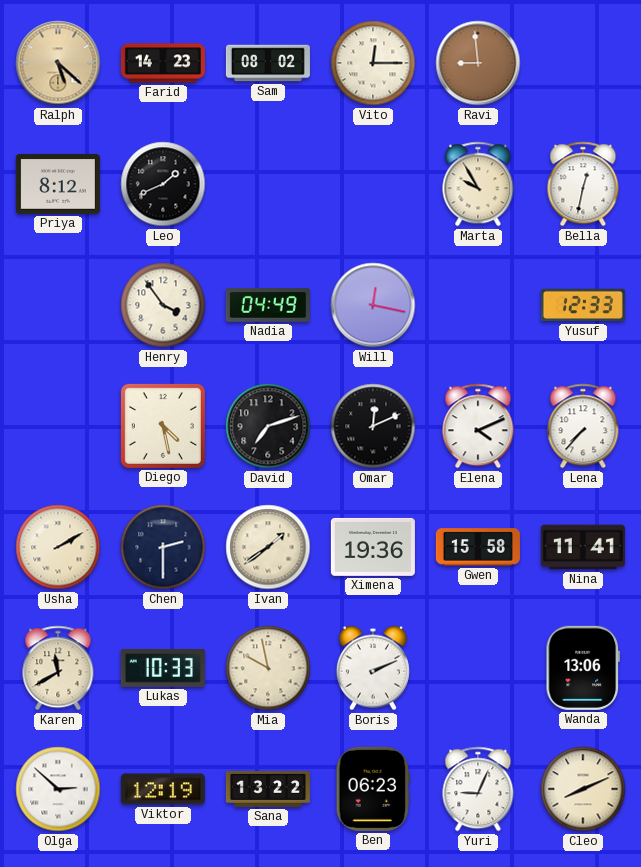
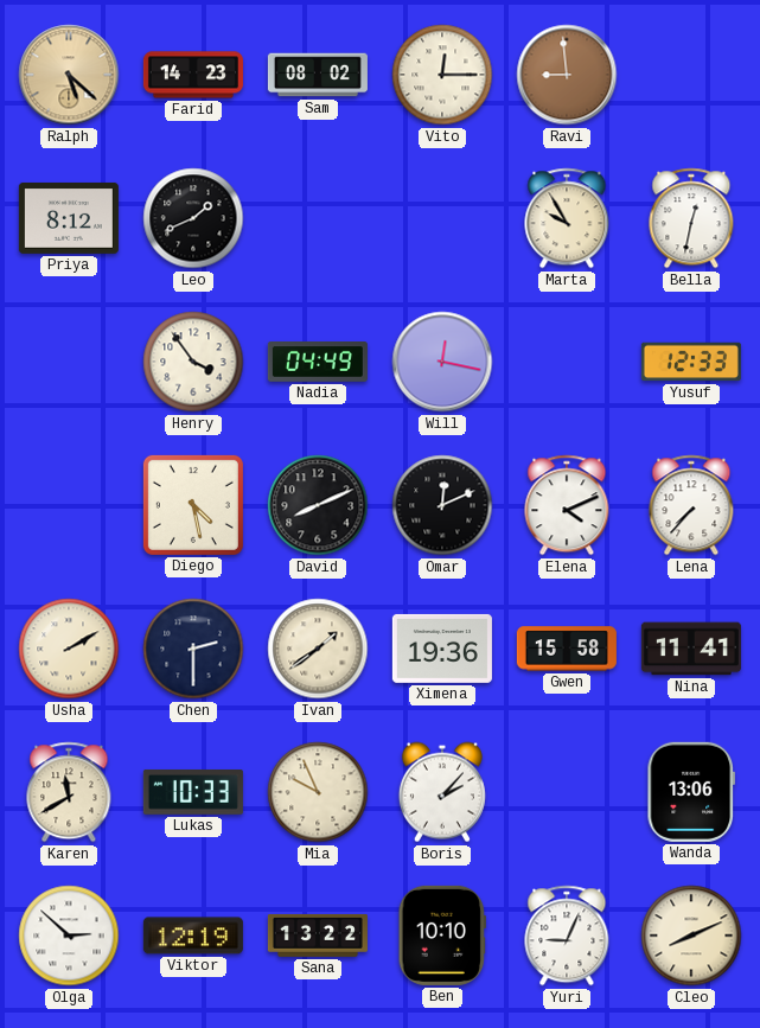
David: 7:12 -> 8:11
Mia: 9:58 -> 9:56
Boris: 2:11 -> 2:07
Ben: 06:23 -> 10:10
